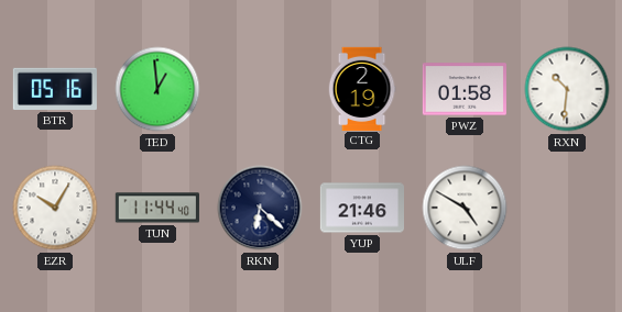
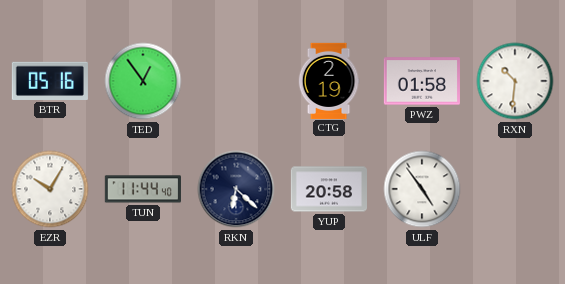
TED: 12:59 -> 12:54
YUP: 21:46 -> 20:58
ULF: 4:50 -> 4:54
